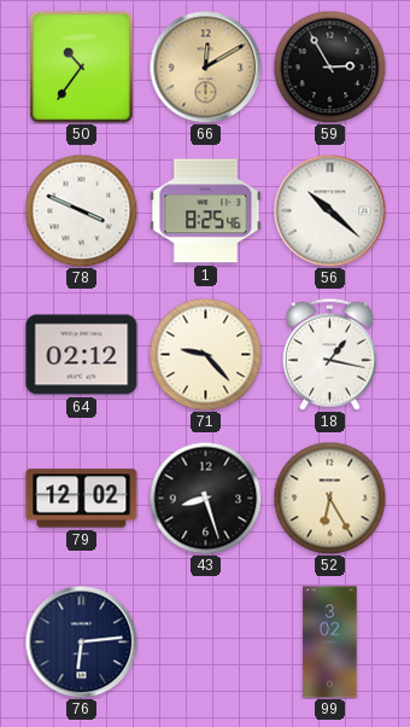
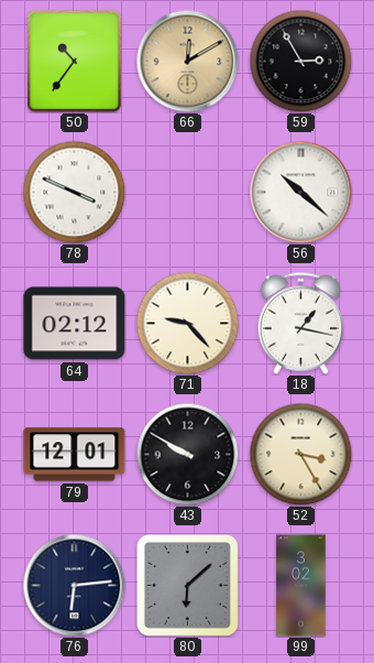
1: 8:25 -> none
79: 12:02 -> 12:01
43: 8:27 -> 9:50
52: 6:25 -> 3:25
80: none -> 6:08
